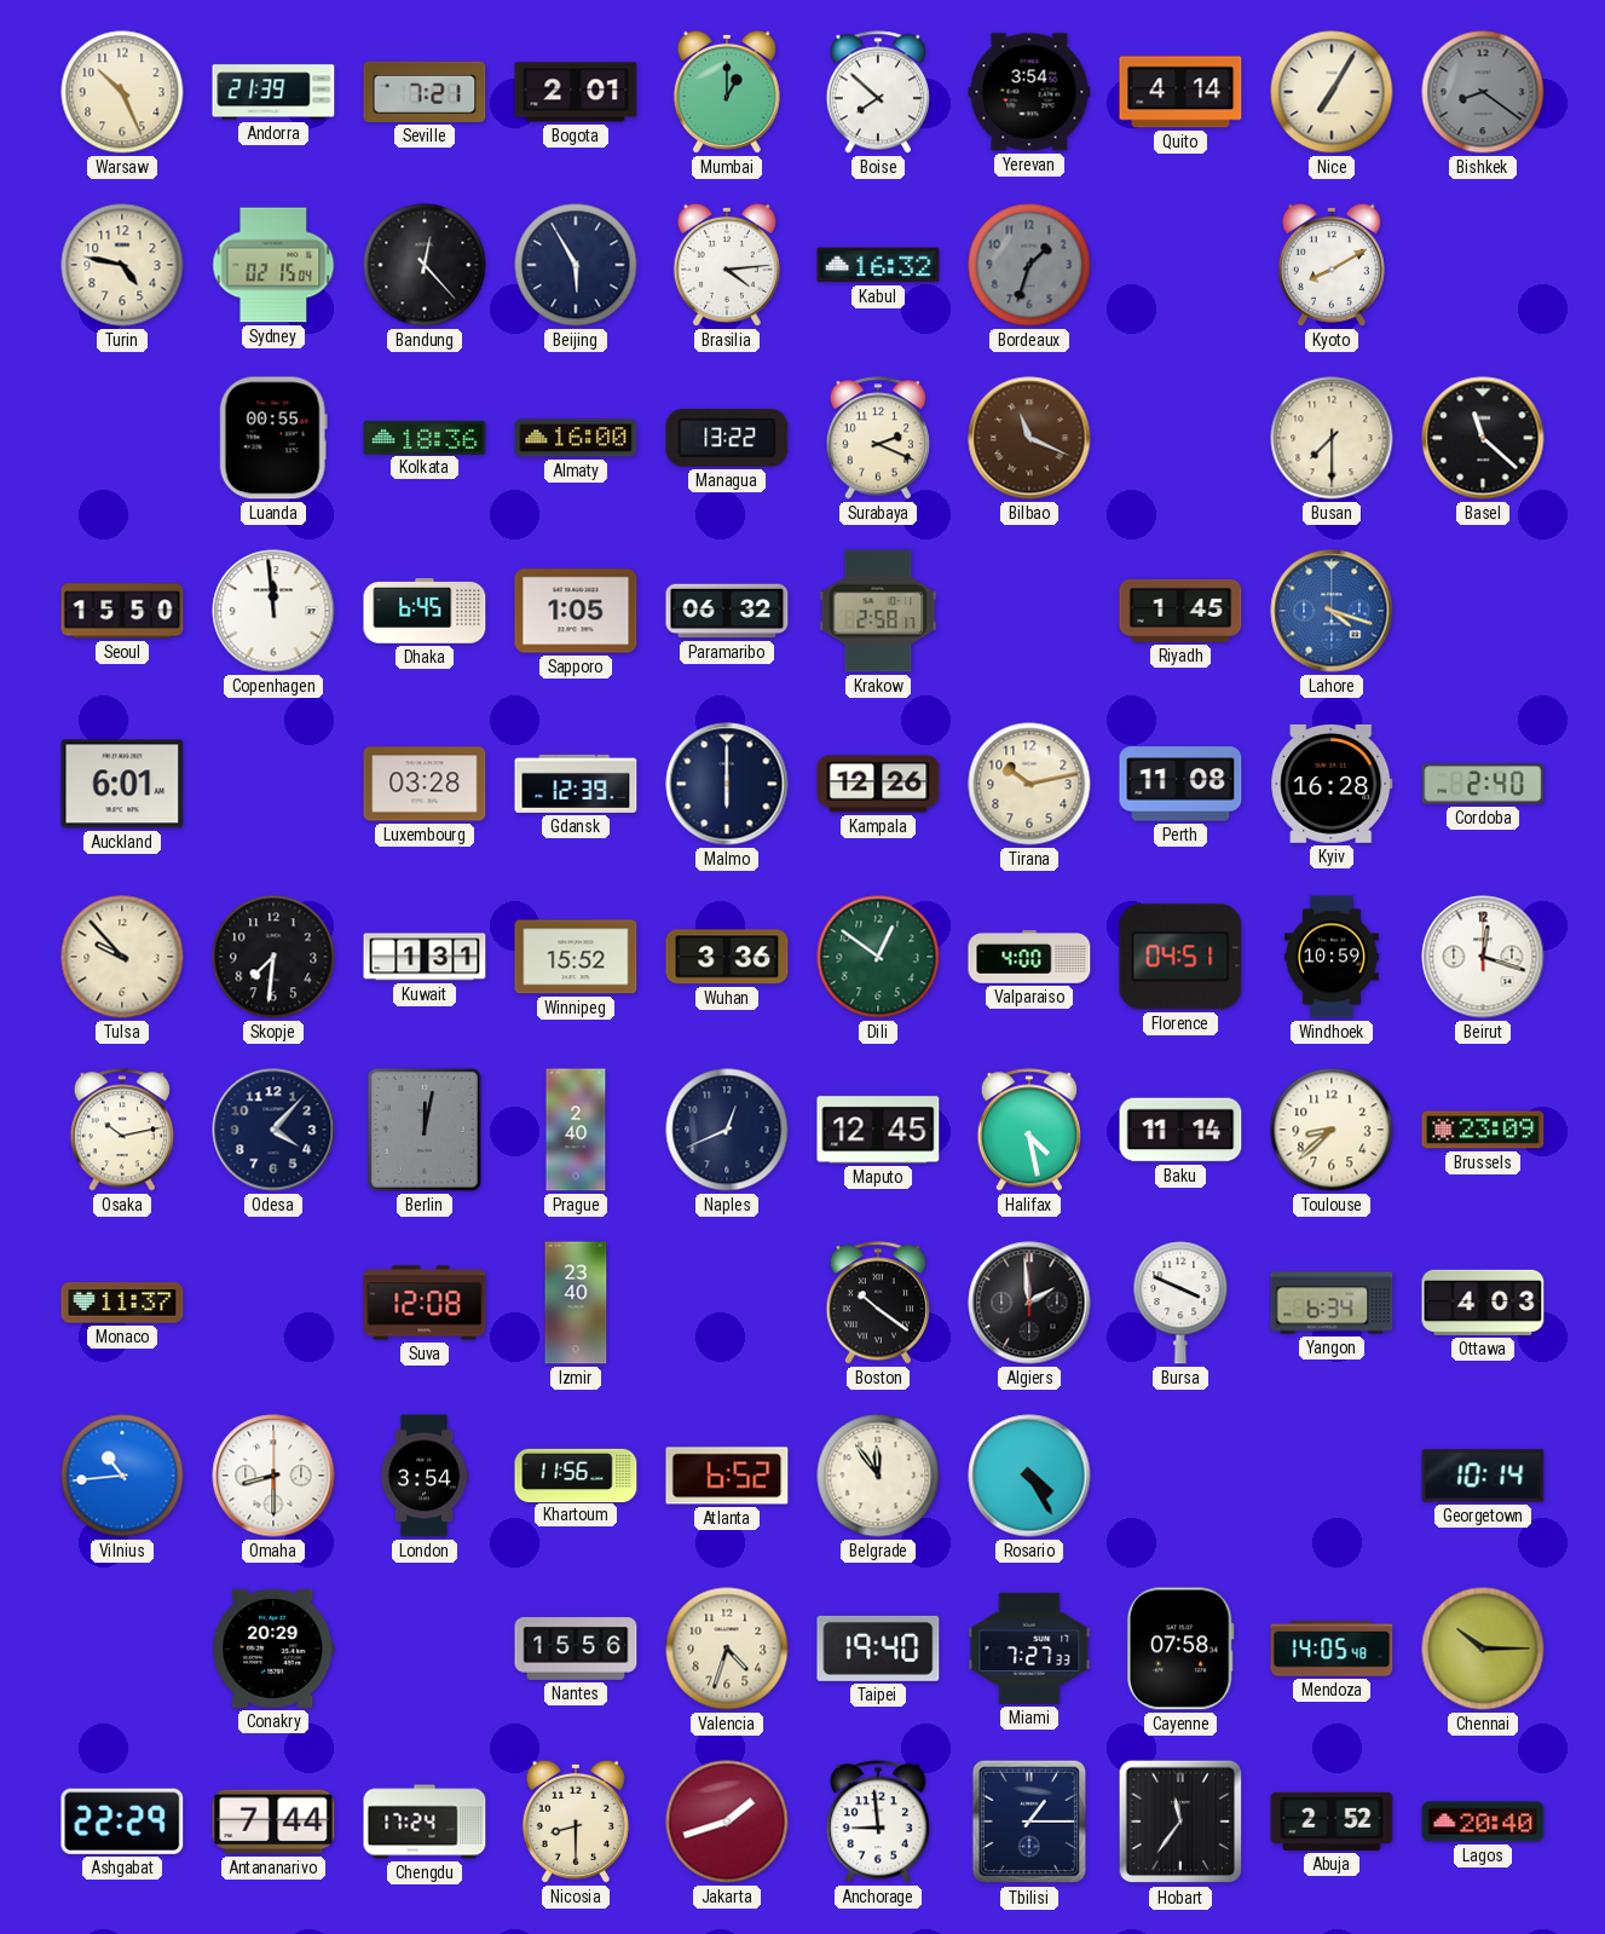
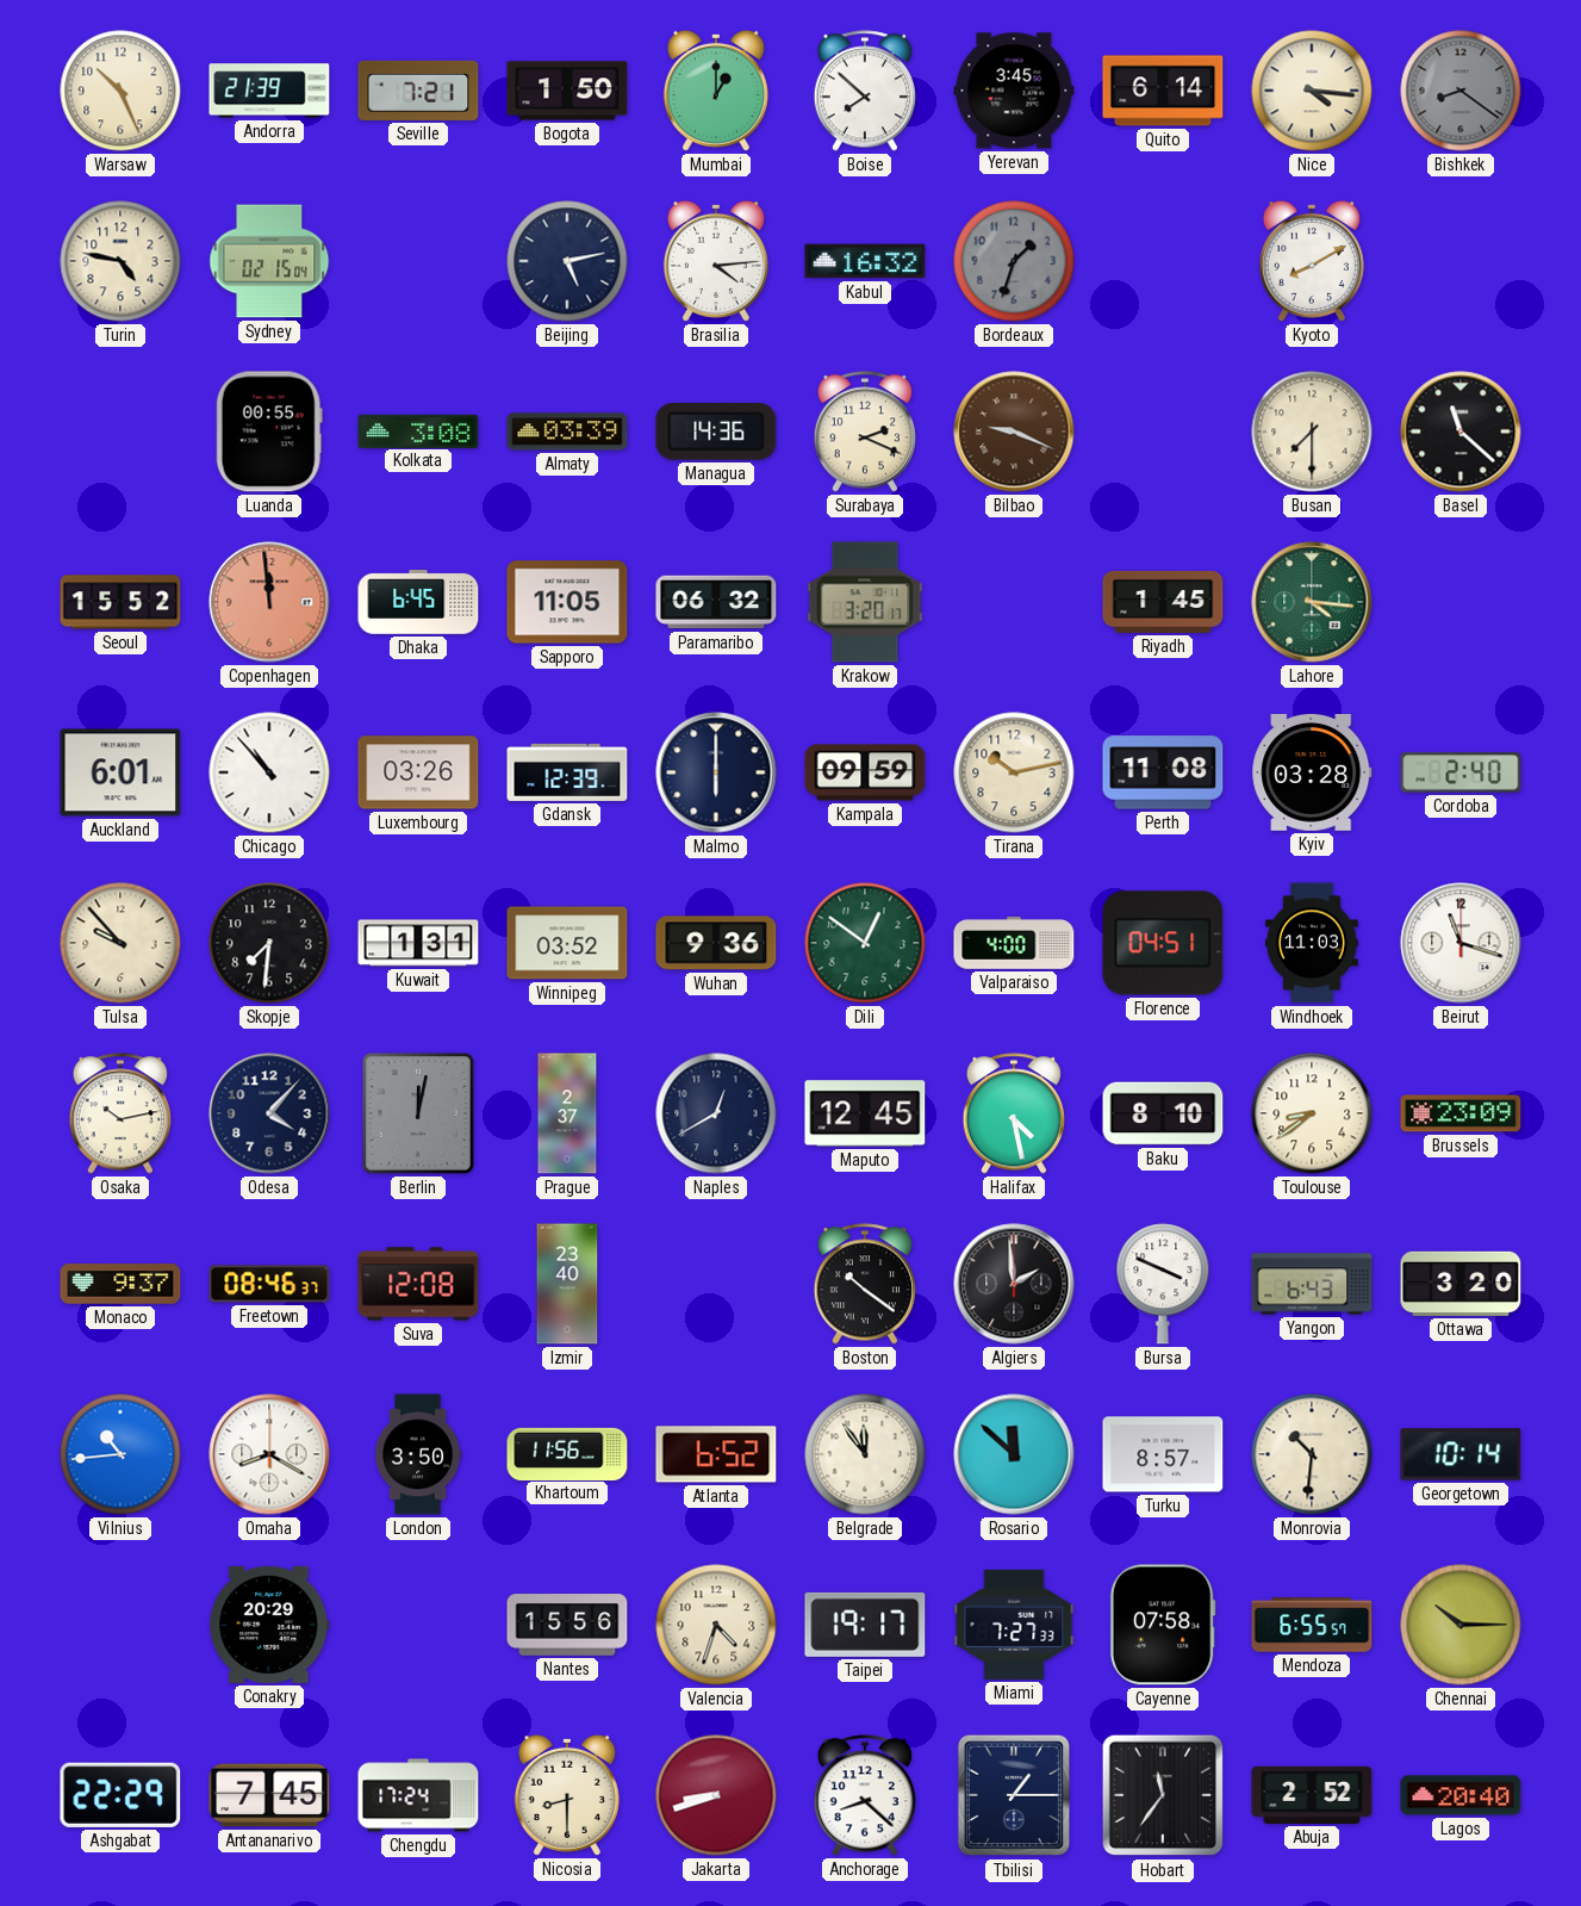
Bogota: 2:01 -> 1:50
Yerevan: 3:54 -> 3:45
Quito: 4:14 -> 6:14
Nice: 7:05 -> 4:16
Bandung: 12:23 -> none
Beijing: 5:55 -> 5:13
Kolkata: 18:36 -> 3:08
Almaty: 16:00 -> 03:39
Managua: 13:22 -> 14:36
Bilbao: 11:19 -> 9:19
Seoul: 15:50 -> 15:52
Copenhagen dial: white -> salmon
Sapporo: 1:05 -> 11:05
Krakow: 2:58 -> 3:20
Lahore: 4:18 -> 4:16
Lahore dial: blue -> green
Chicago: none -> 10:53
Luxembourg: 03:28 -> 03:26
Kampala: 12:26 -> 09:59
Kyiv: 16:28 -> 03:28
Winnipeg: 15:52 -> 03:52
Wuhan: 3:36 -> 9:36
Windhoek: 10:59 -> 11:03
Beirut: 12:18 -> 11:18
Prague: 2:40 -> 2:37
Naples: 12:41 -> 12:40
Baku: 11:14 -> 8:10
Toulouse: 8:38 -> 8:39
Monaco: 11:37 -> 9:37
Freetown: none -> 08:46
Yangon: 6:34 -> 6:43
Ottawa: 4:03 -> 3:20
Omaha: 8:30 -> 8:20
London: 3:54 -> 3:50
Rosario: 4:25 -> 11:52
Turku: none -> 8:57
Monrovia: none -> 10:31
Taipei: 19:40 -> 19:17
Mendoza: 14:05 -> 6:55
Antananarivo: 7:44 -> 7:45
Jakarta: 1:42 -> 8:42
Anchorage: 8:59 -> 8:22
